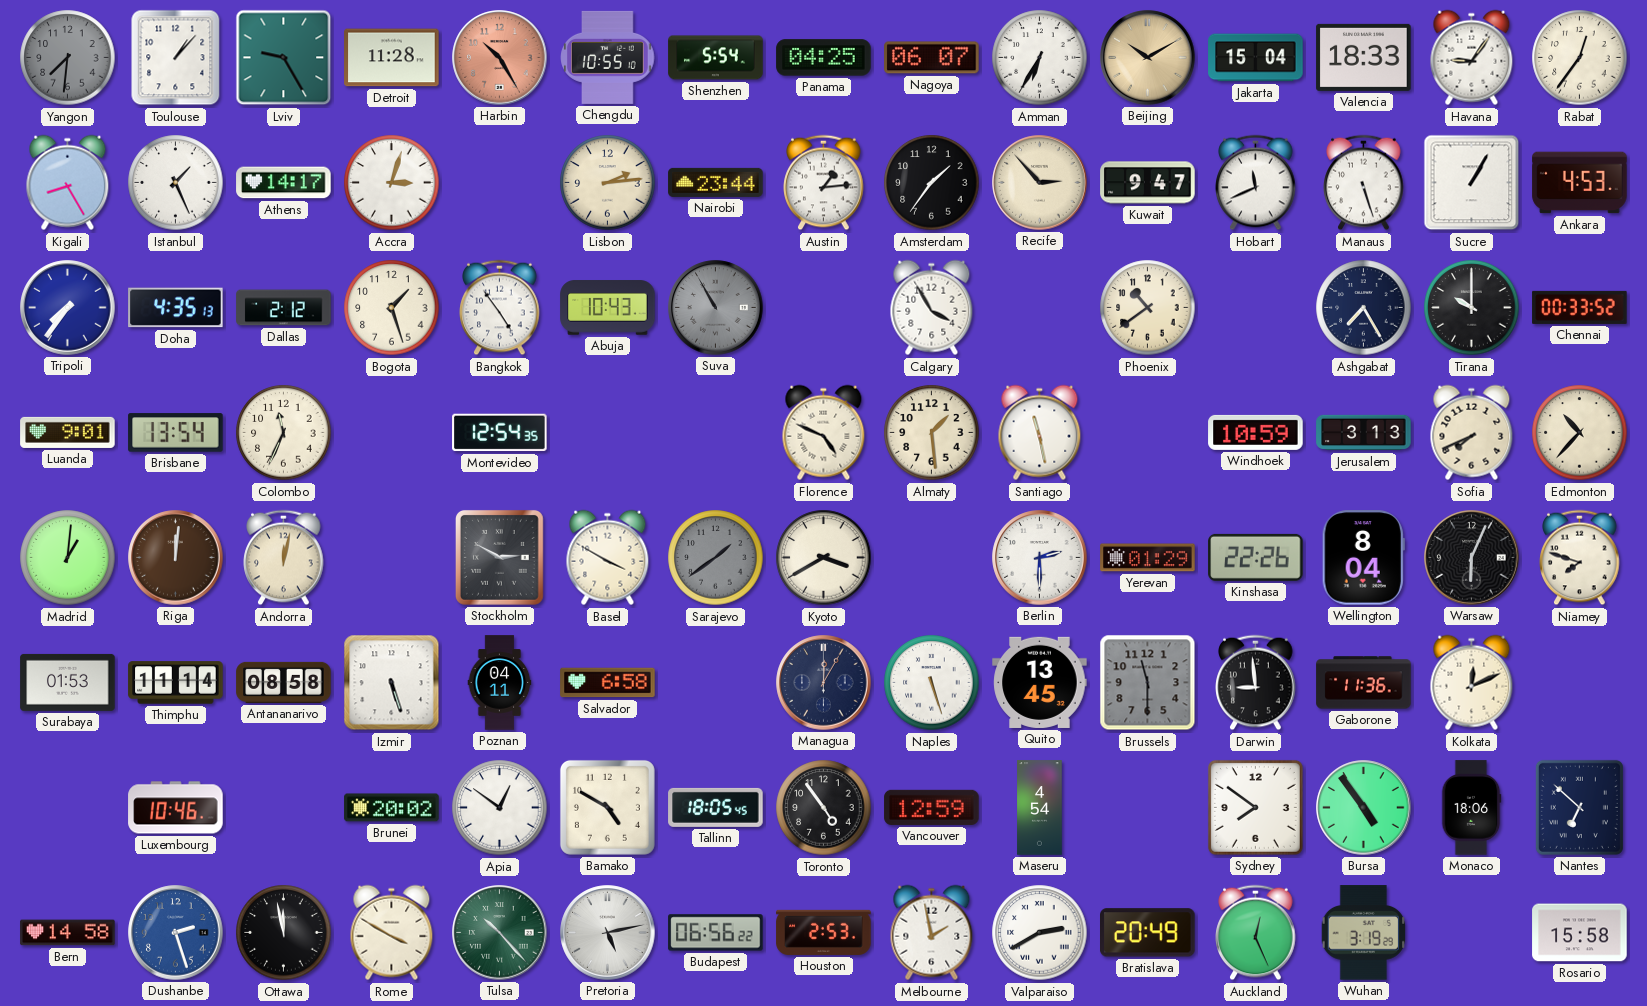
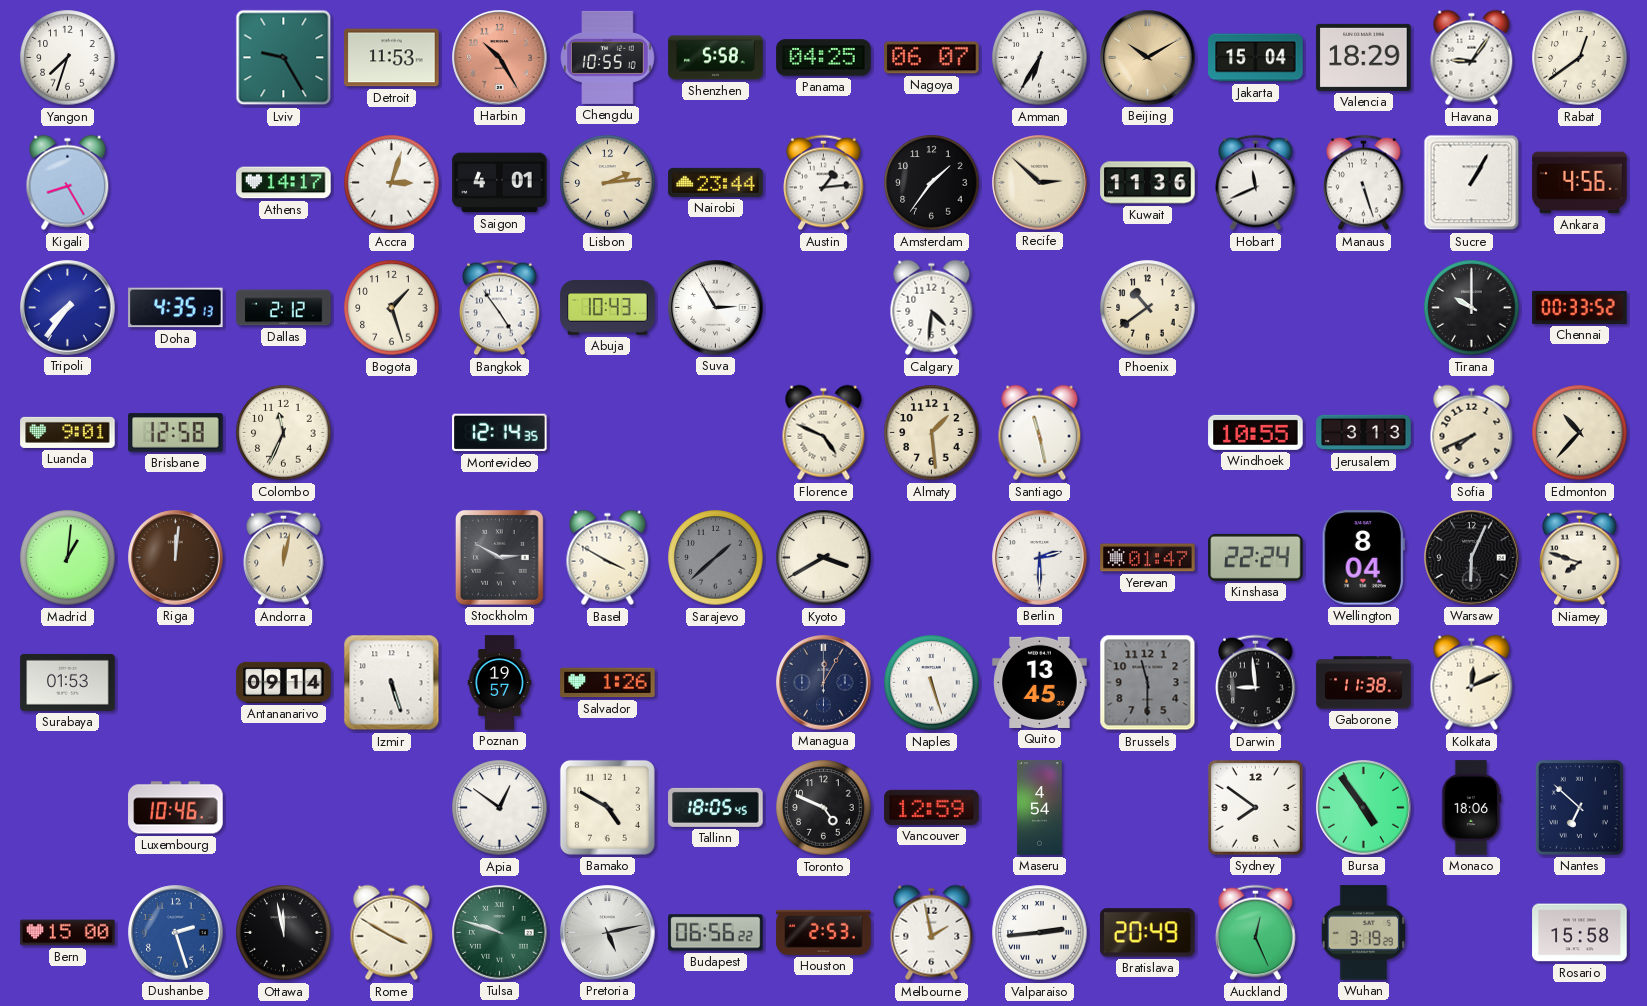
Yangon: 7:31 -> 7:33
Yangon dial: grey -> white
Toulouse: 1:07 -> none
Detroit: 11:28 -> 11:53
Shenzhen: 5:54 -> 5:58
Valencia: 18:33 -> 18:29
Rabat: 12:36 -> 12:39
Istanbul: 1:26 -> none
Saigon: none -> 4:01
Recife: 2:53 -> 2:52
Kuwait: 9:47 -> 11:36
Ankara: 4:53 -> 4:56
Suva: 10:55 -> 2:55
Suva dial: grey -> white
Calgary: 3:55 -> 4:31
Ashgabat: 7:25 -> none
Brisbane: 13:54 -> 12:58
Montevideo: 12:54 -> 12:14
Windhoek: 10:59 -> 10:55
Sarajevo: 1:39 -> 1:38
Yerevan: 01:29 -> 01:47
Kinshasa: 22:26 -> 22:24
Thimphu: 11:14 -> none
Antananarivo: 08:58 -> 09:14
Poznan: 04:11 -> 19:57
Salvador: 6:58 -> 1:26
Gaborone: 11:36 -> 11:38
Brunei: 20:02 -> none
Toronto: 4:54 -> 4:49
Bern: 14:58 -> 15:00
Tulsa: 10:23 -> 9:48
Valparaiso: 2:40 -> 2:44
